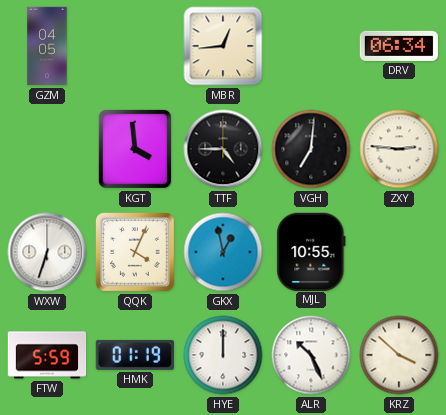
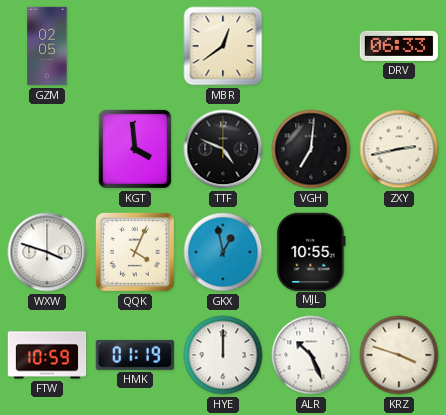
GZM: 04:05 -> 02:05
MBR: 12:44 -> 12:39
DRV: 06:34 -> 06:33
TTF: 4:45 -> 4:49
ZXY: 2:46 -> 2:43
WXW: 6:33 -> 3:48
FTW: 5:59 -> 10:59
KRZ: 3:52 -> 3:48
